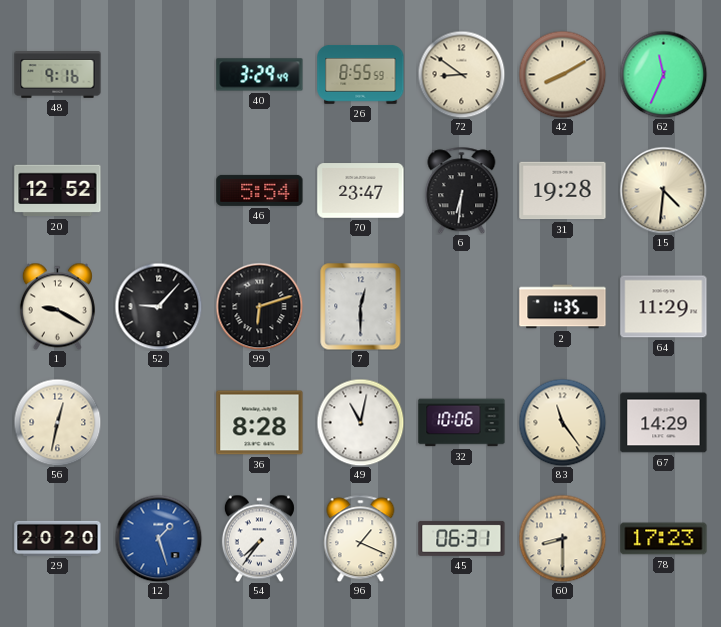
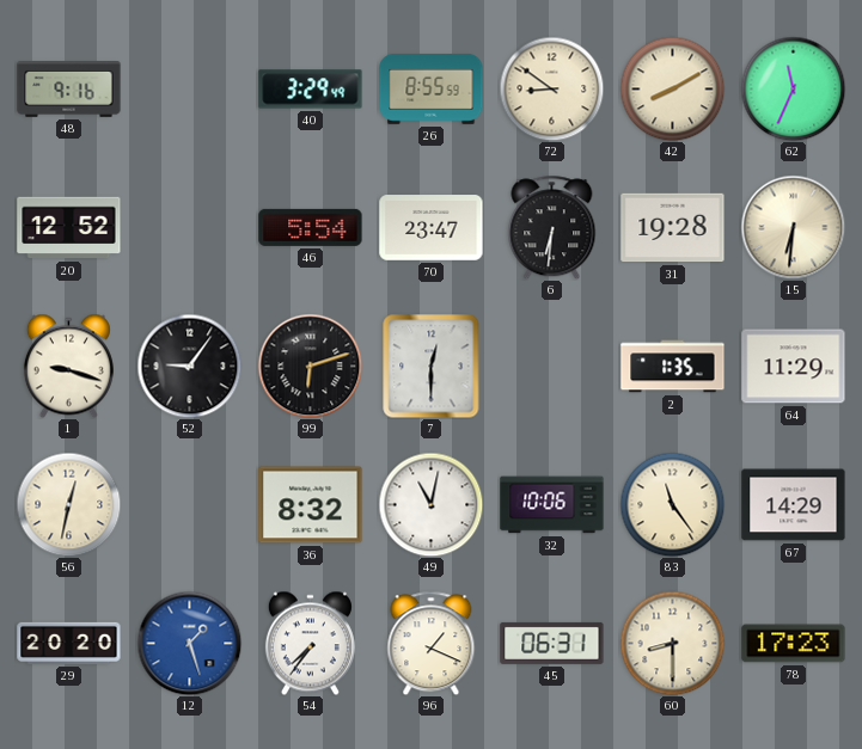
15: 4:31 -> 6:31
1: 9:20 -> 9:18
52: 9:07 -> 9:06
36: 8:28 -> 8:32
